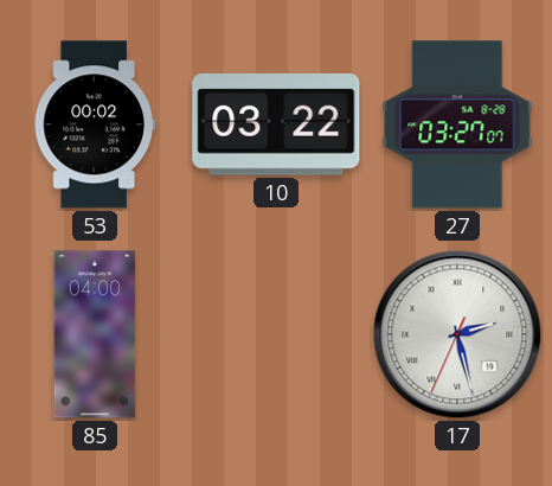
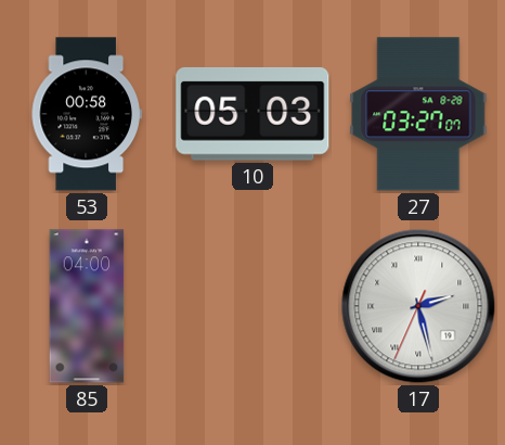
53: 00:02 -> 00:58
10: 03:22 -> 05:03
